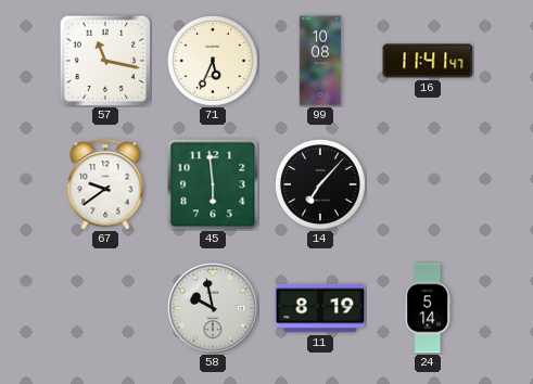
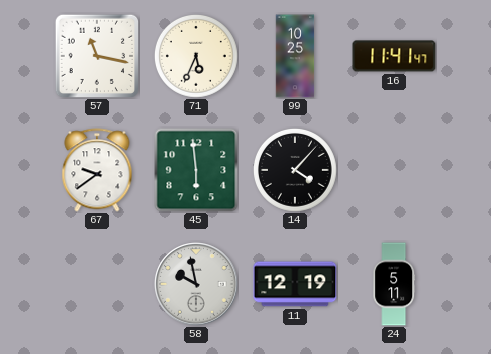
99: 10:08 -> 10:25
14: 7:07 -> 4:07
11: 8:19 -> 12:19
24: 5:14 -> 5:11
